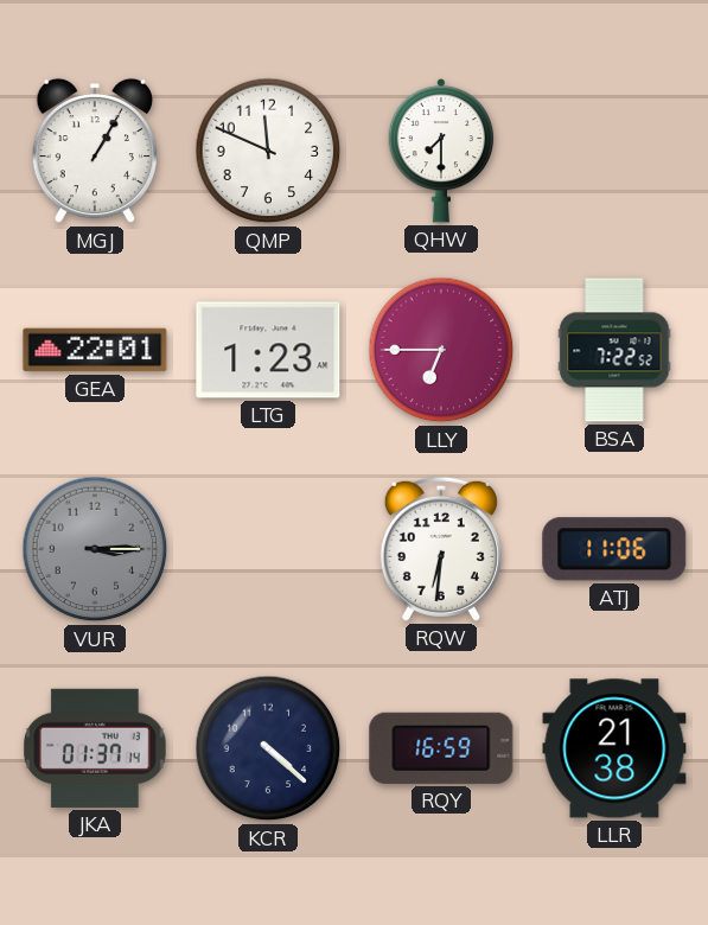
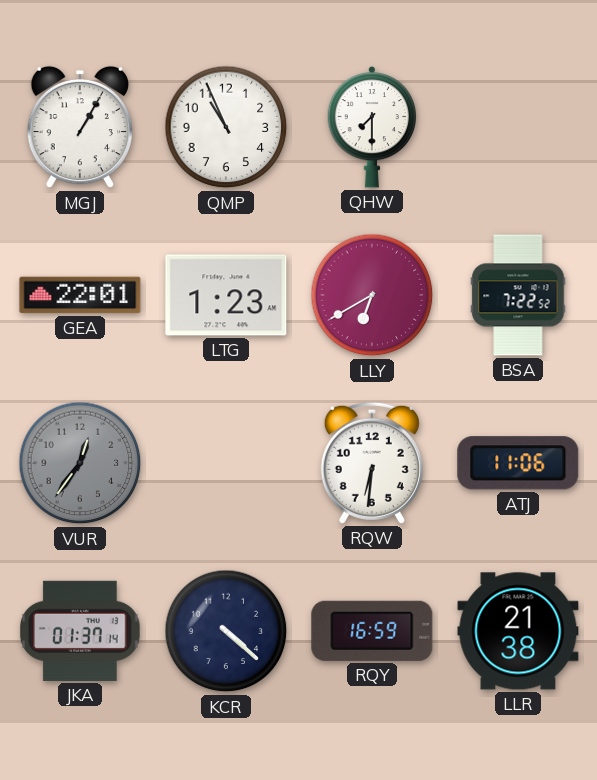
QMP: 11:49 -> 10:56
LLY: 6:45 -> 6:40
VUR: 3:15 -> 12:36
